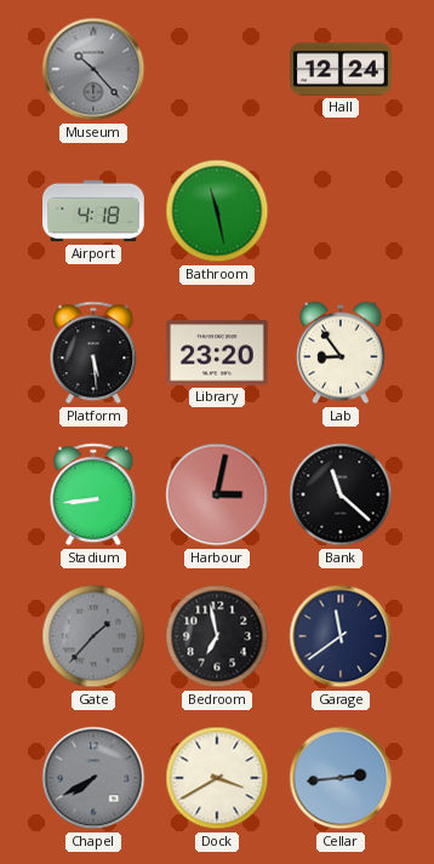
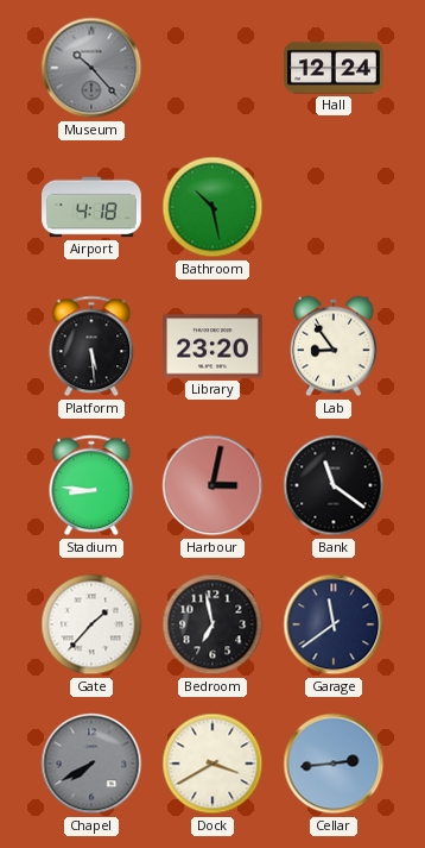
Bathroom: 11:28 -> 10:28
Stadium: 8:44 -> 8:46
Bank: 11:22 -> 11:21
Gate dial: grey -> white
